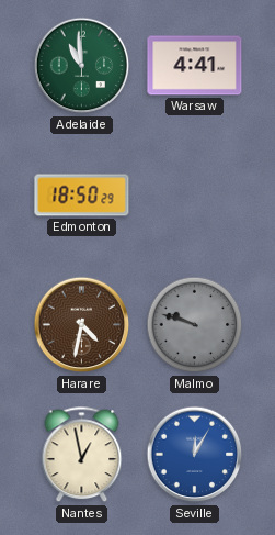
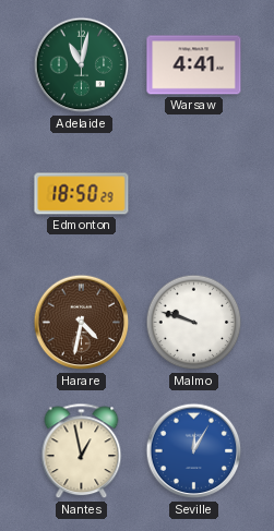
Adelaide: 10:59 -> 11:02
Malmo dial: grey -> white
